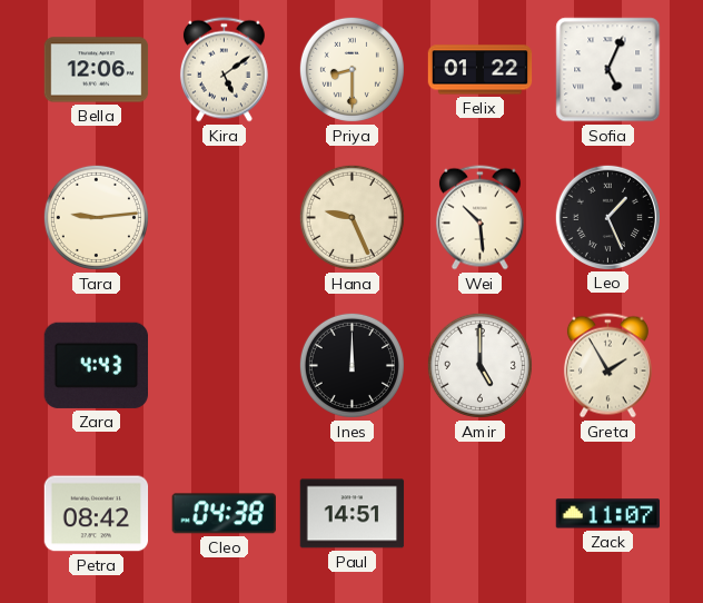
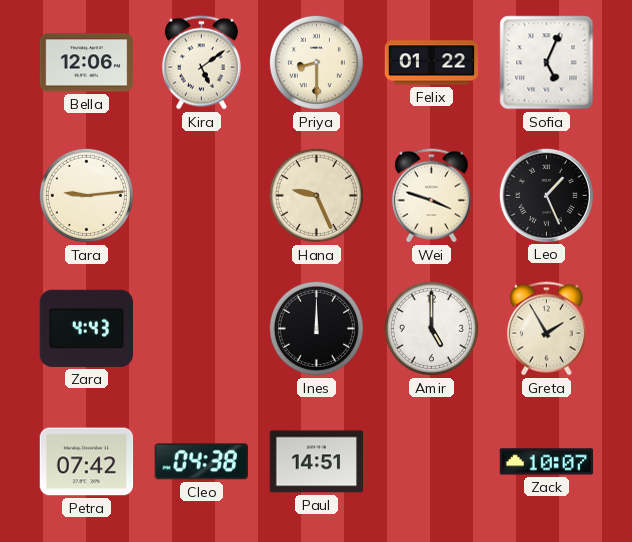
Wei: 10:29 -> 3:48
Petra: 08:42 -> 07:42
Zack: 11:07 -> 10:07
